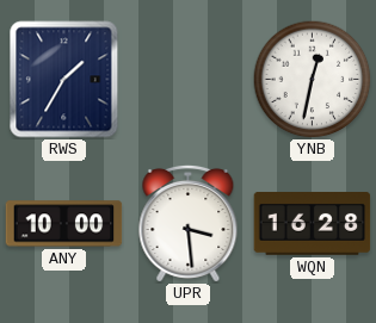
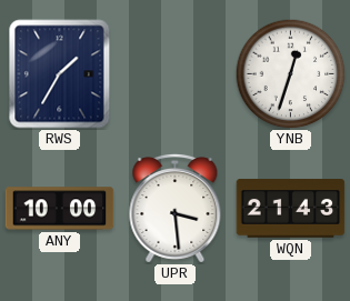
YNB: 12:32 -> 12:33
WQN: 16:28 -> 21:43
